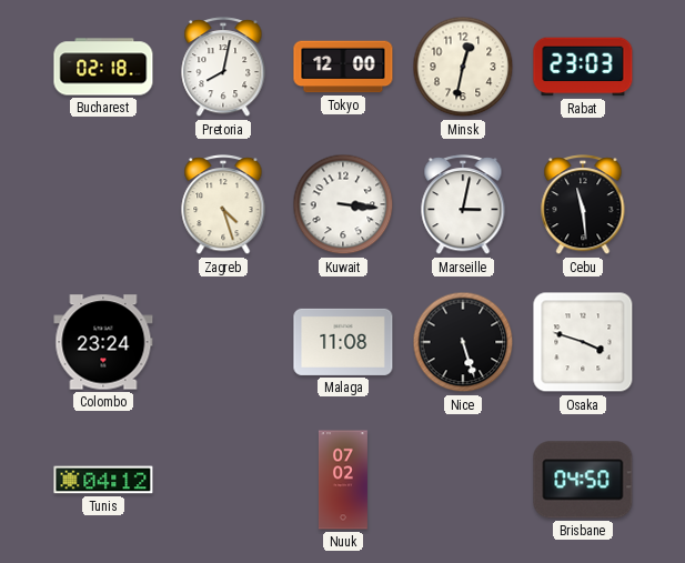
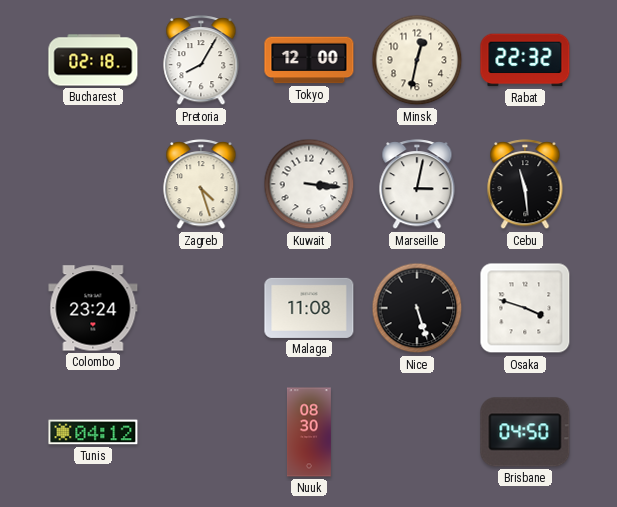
Pretoria: 8:02 -> 8:05
Rabat: 23:03 -> 22:32
Nuuk: 07:02 -> 08:30
